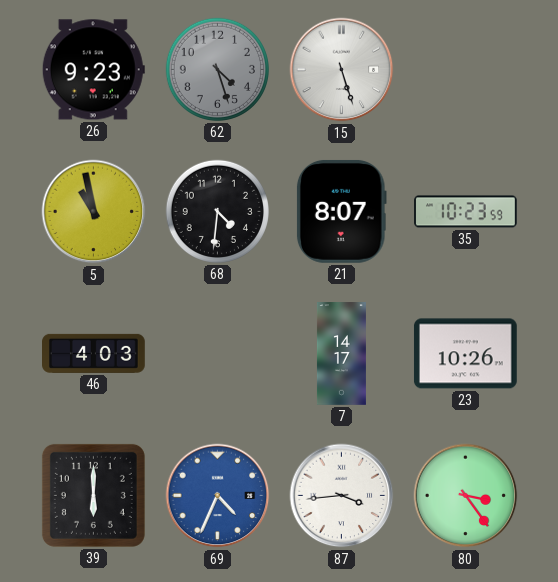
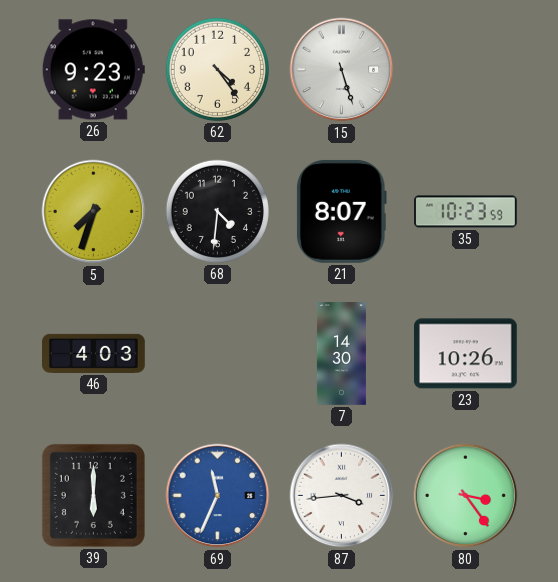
62: 4:27 -> 4:24
62 dial: grey -> cream
5: 10:58 -> 7:33
7: 14:17 -> 14:30
69: 4:34 -> 11:34
